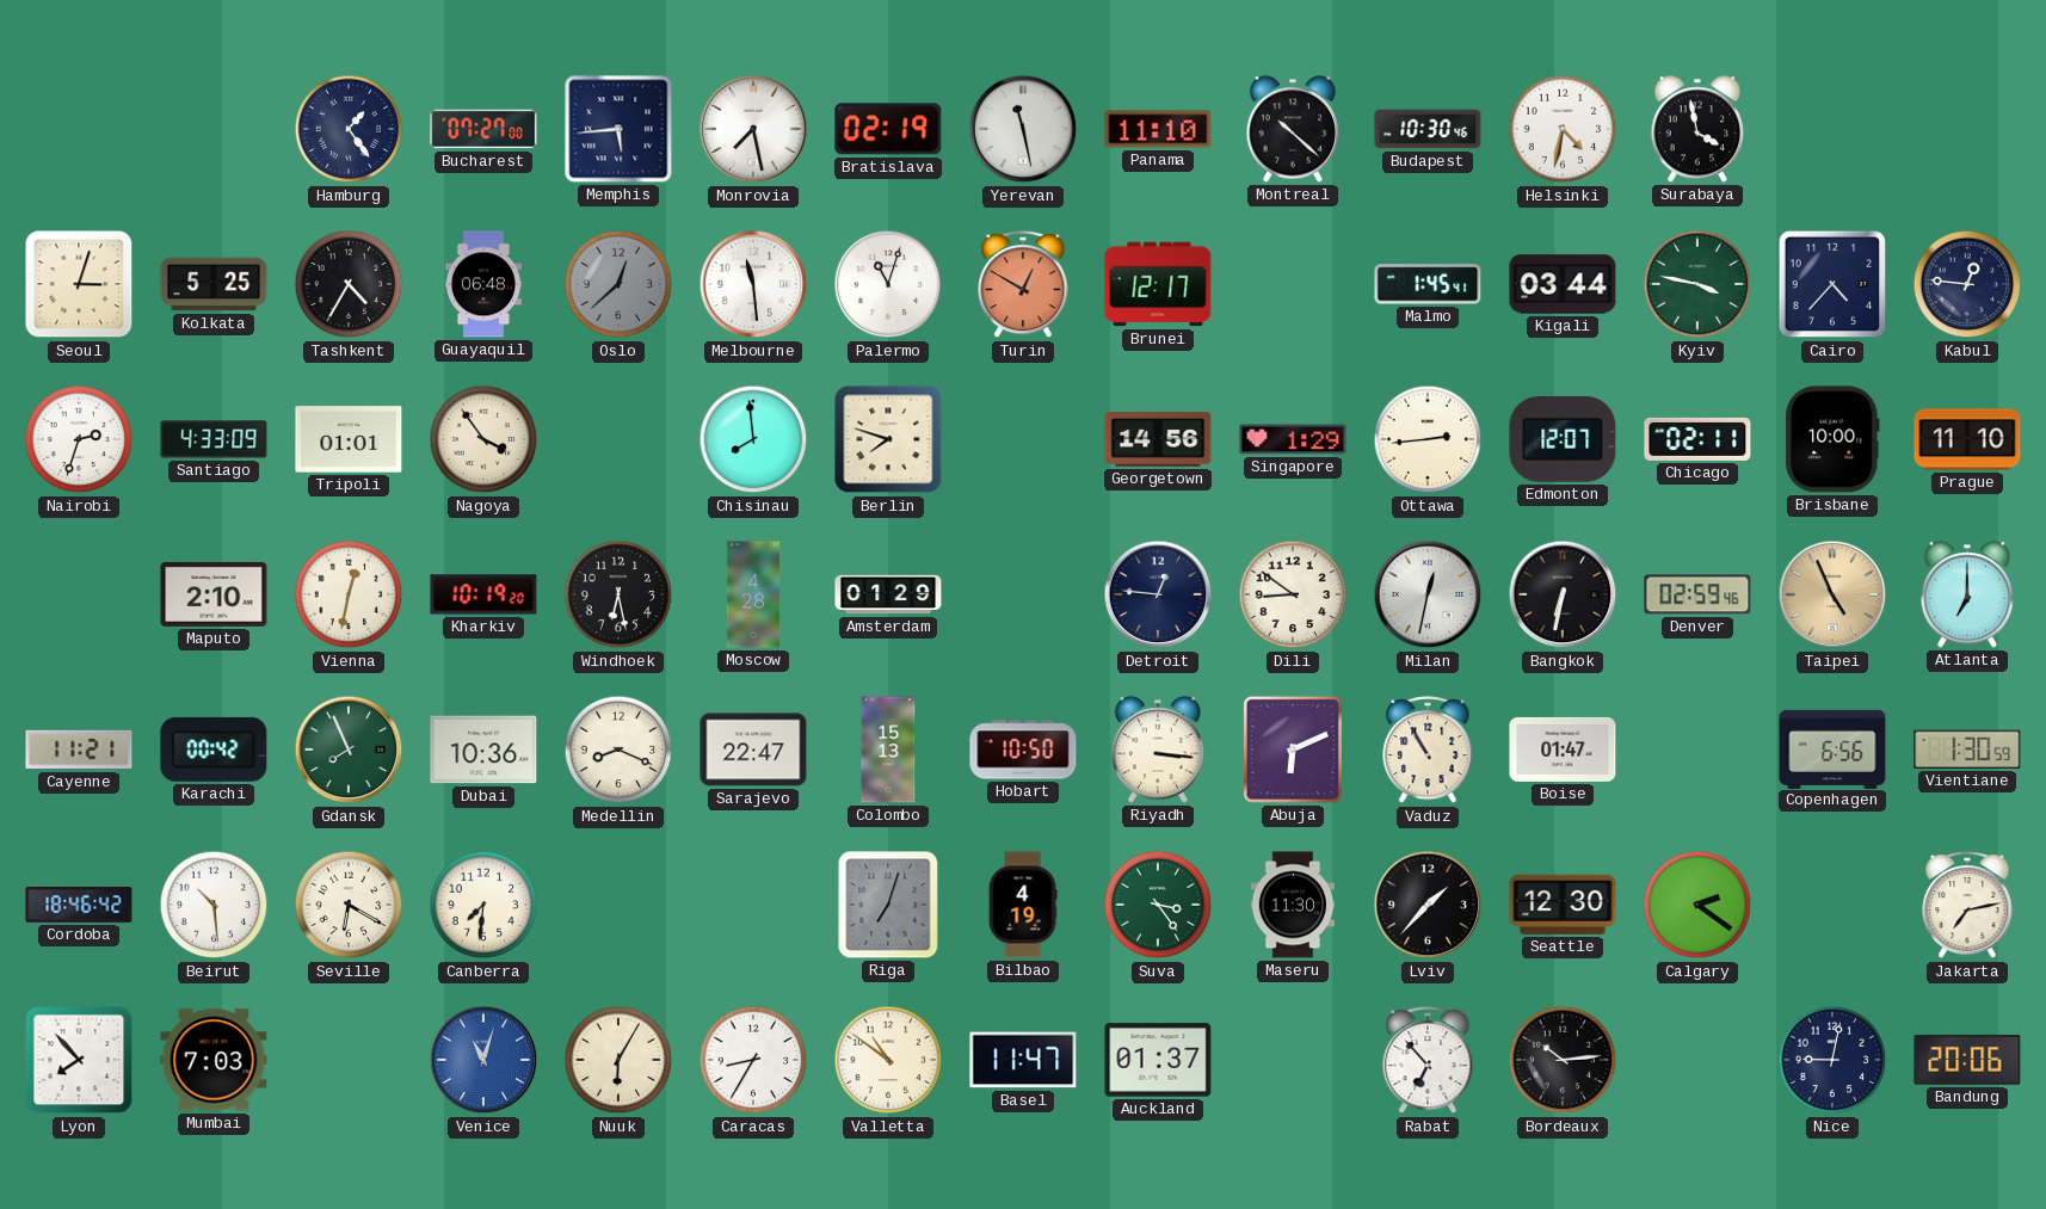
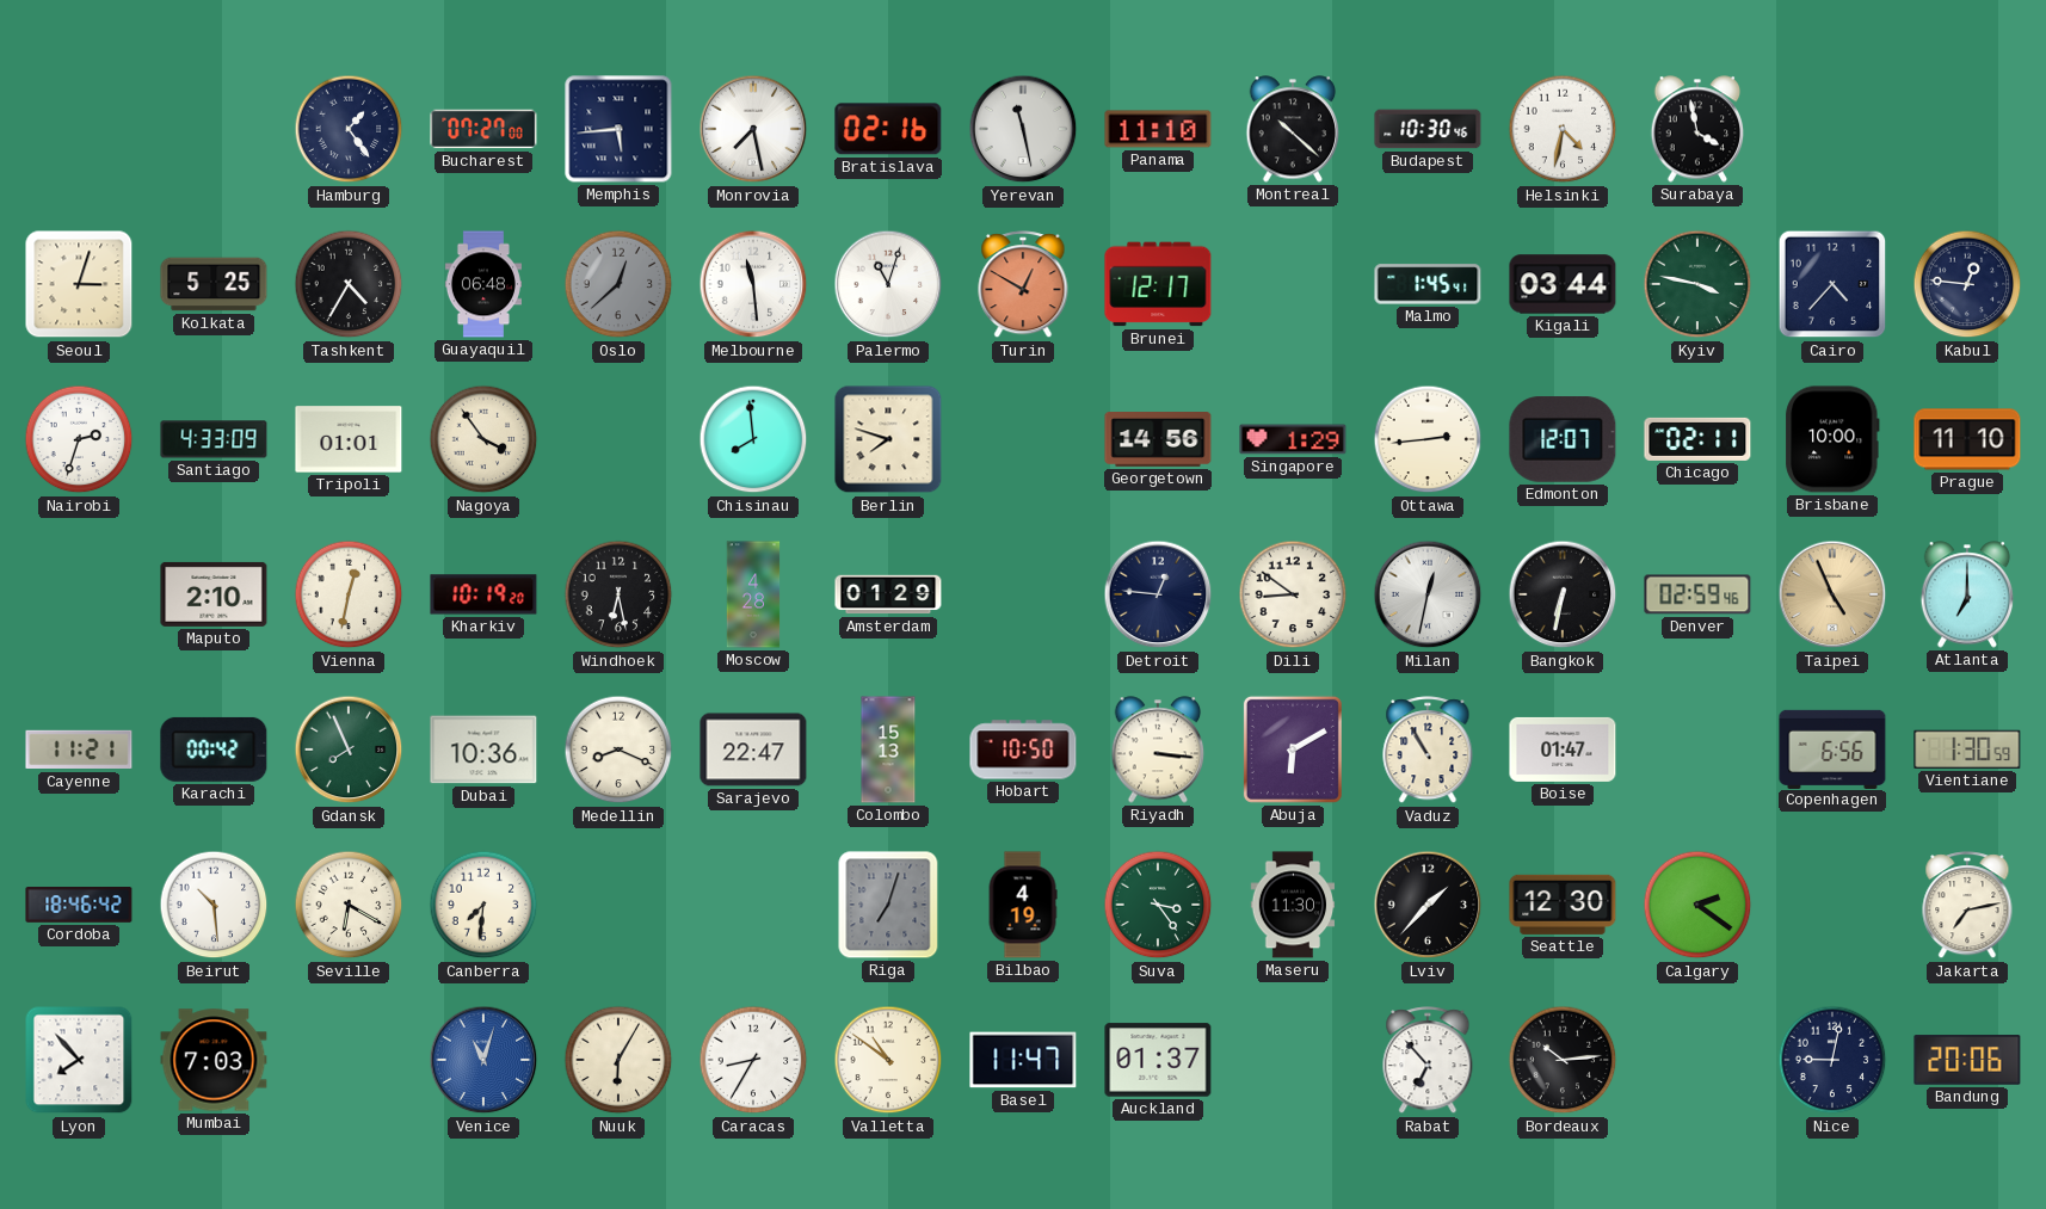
Bratislava: 02:19 -> 02:16
Abuja: 6:11 -> 6:10
